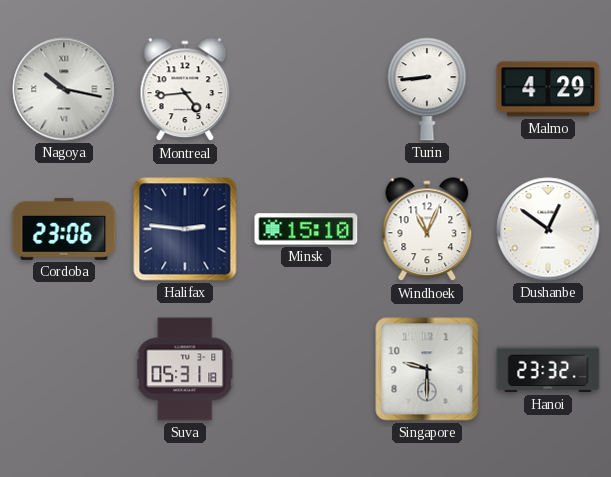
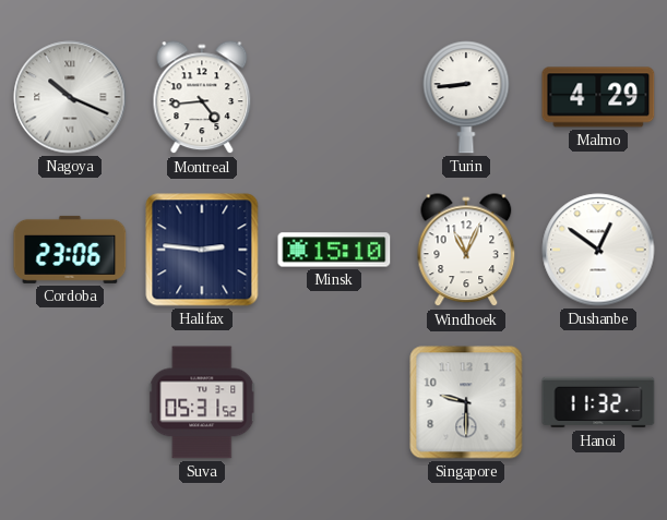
Nagoya: 10:17 -> 10:19
Suva: 05:31:18 -> 05:31:52
Hanoi: 23:32 -> 11:32
